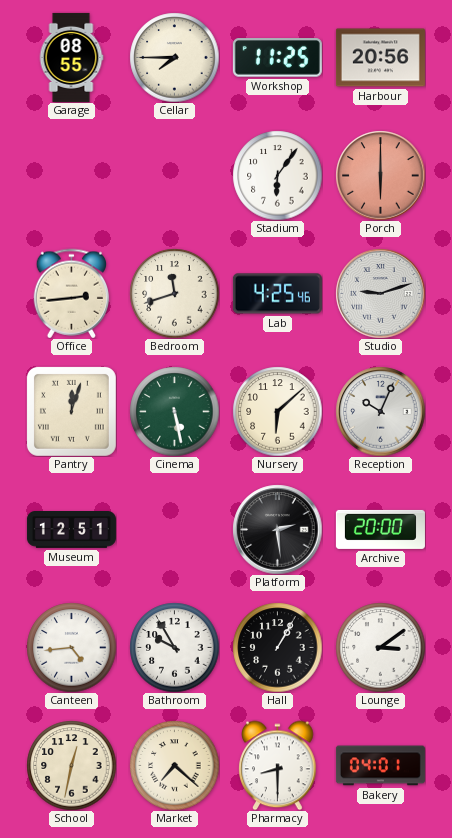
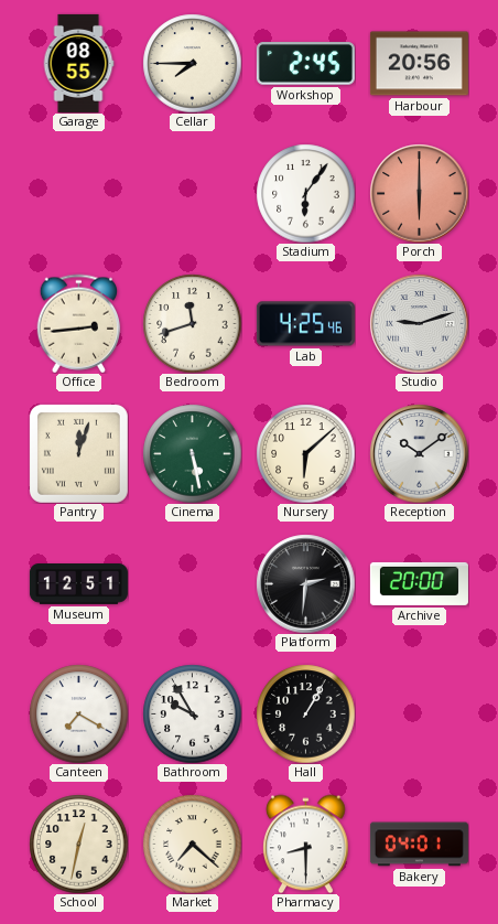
Workshop: 11:25 -> 2:45
Reception: 10:04 -> 10:09
Platform: 2:29 -> 2:31
Canteen: 4:44 -> 7:20
Lounge: 3:09 -> none
